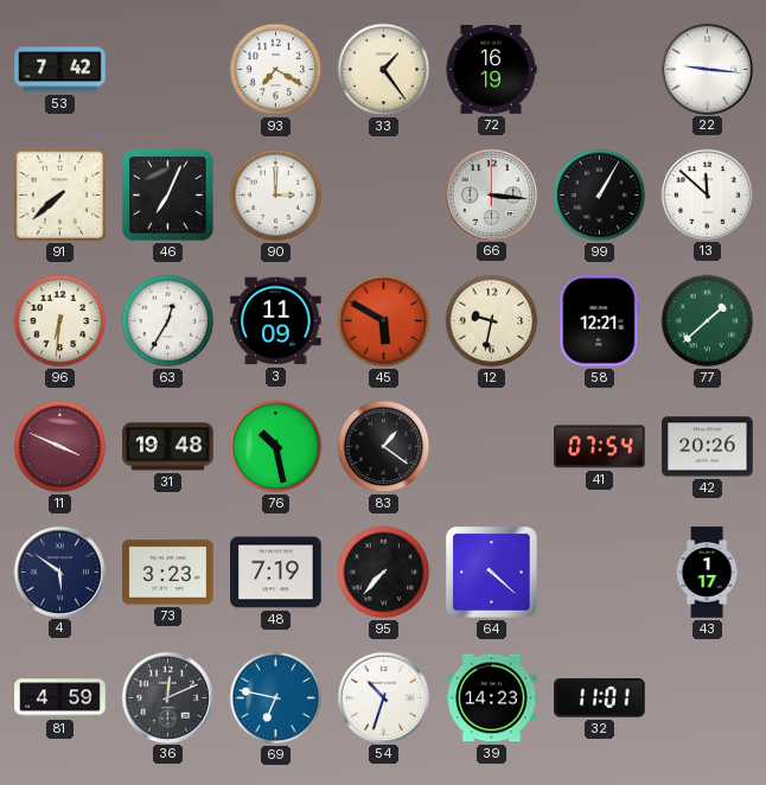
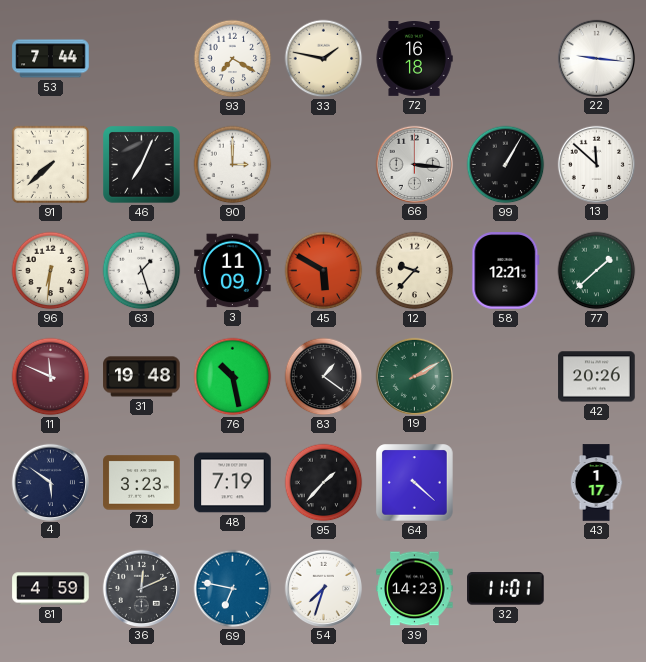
53: 7:42 -> 7:44
33: 1:24 -> 1:47
72: 16:19 -> 16:18
63: 12:35 -> 1:27
12: 9:32 -> 9:37
11: 3:49 -> 11:49
19: none -> 2:10
41: 07:54 -> none
95: 7:37 -> 1:37
54: 10:33 -> 7:33
